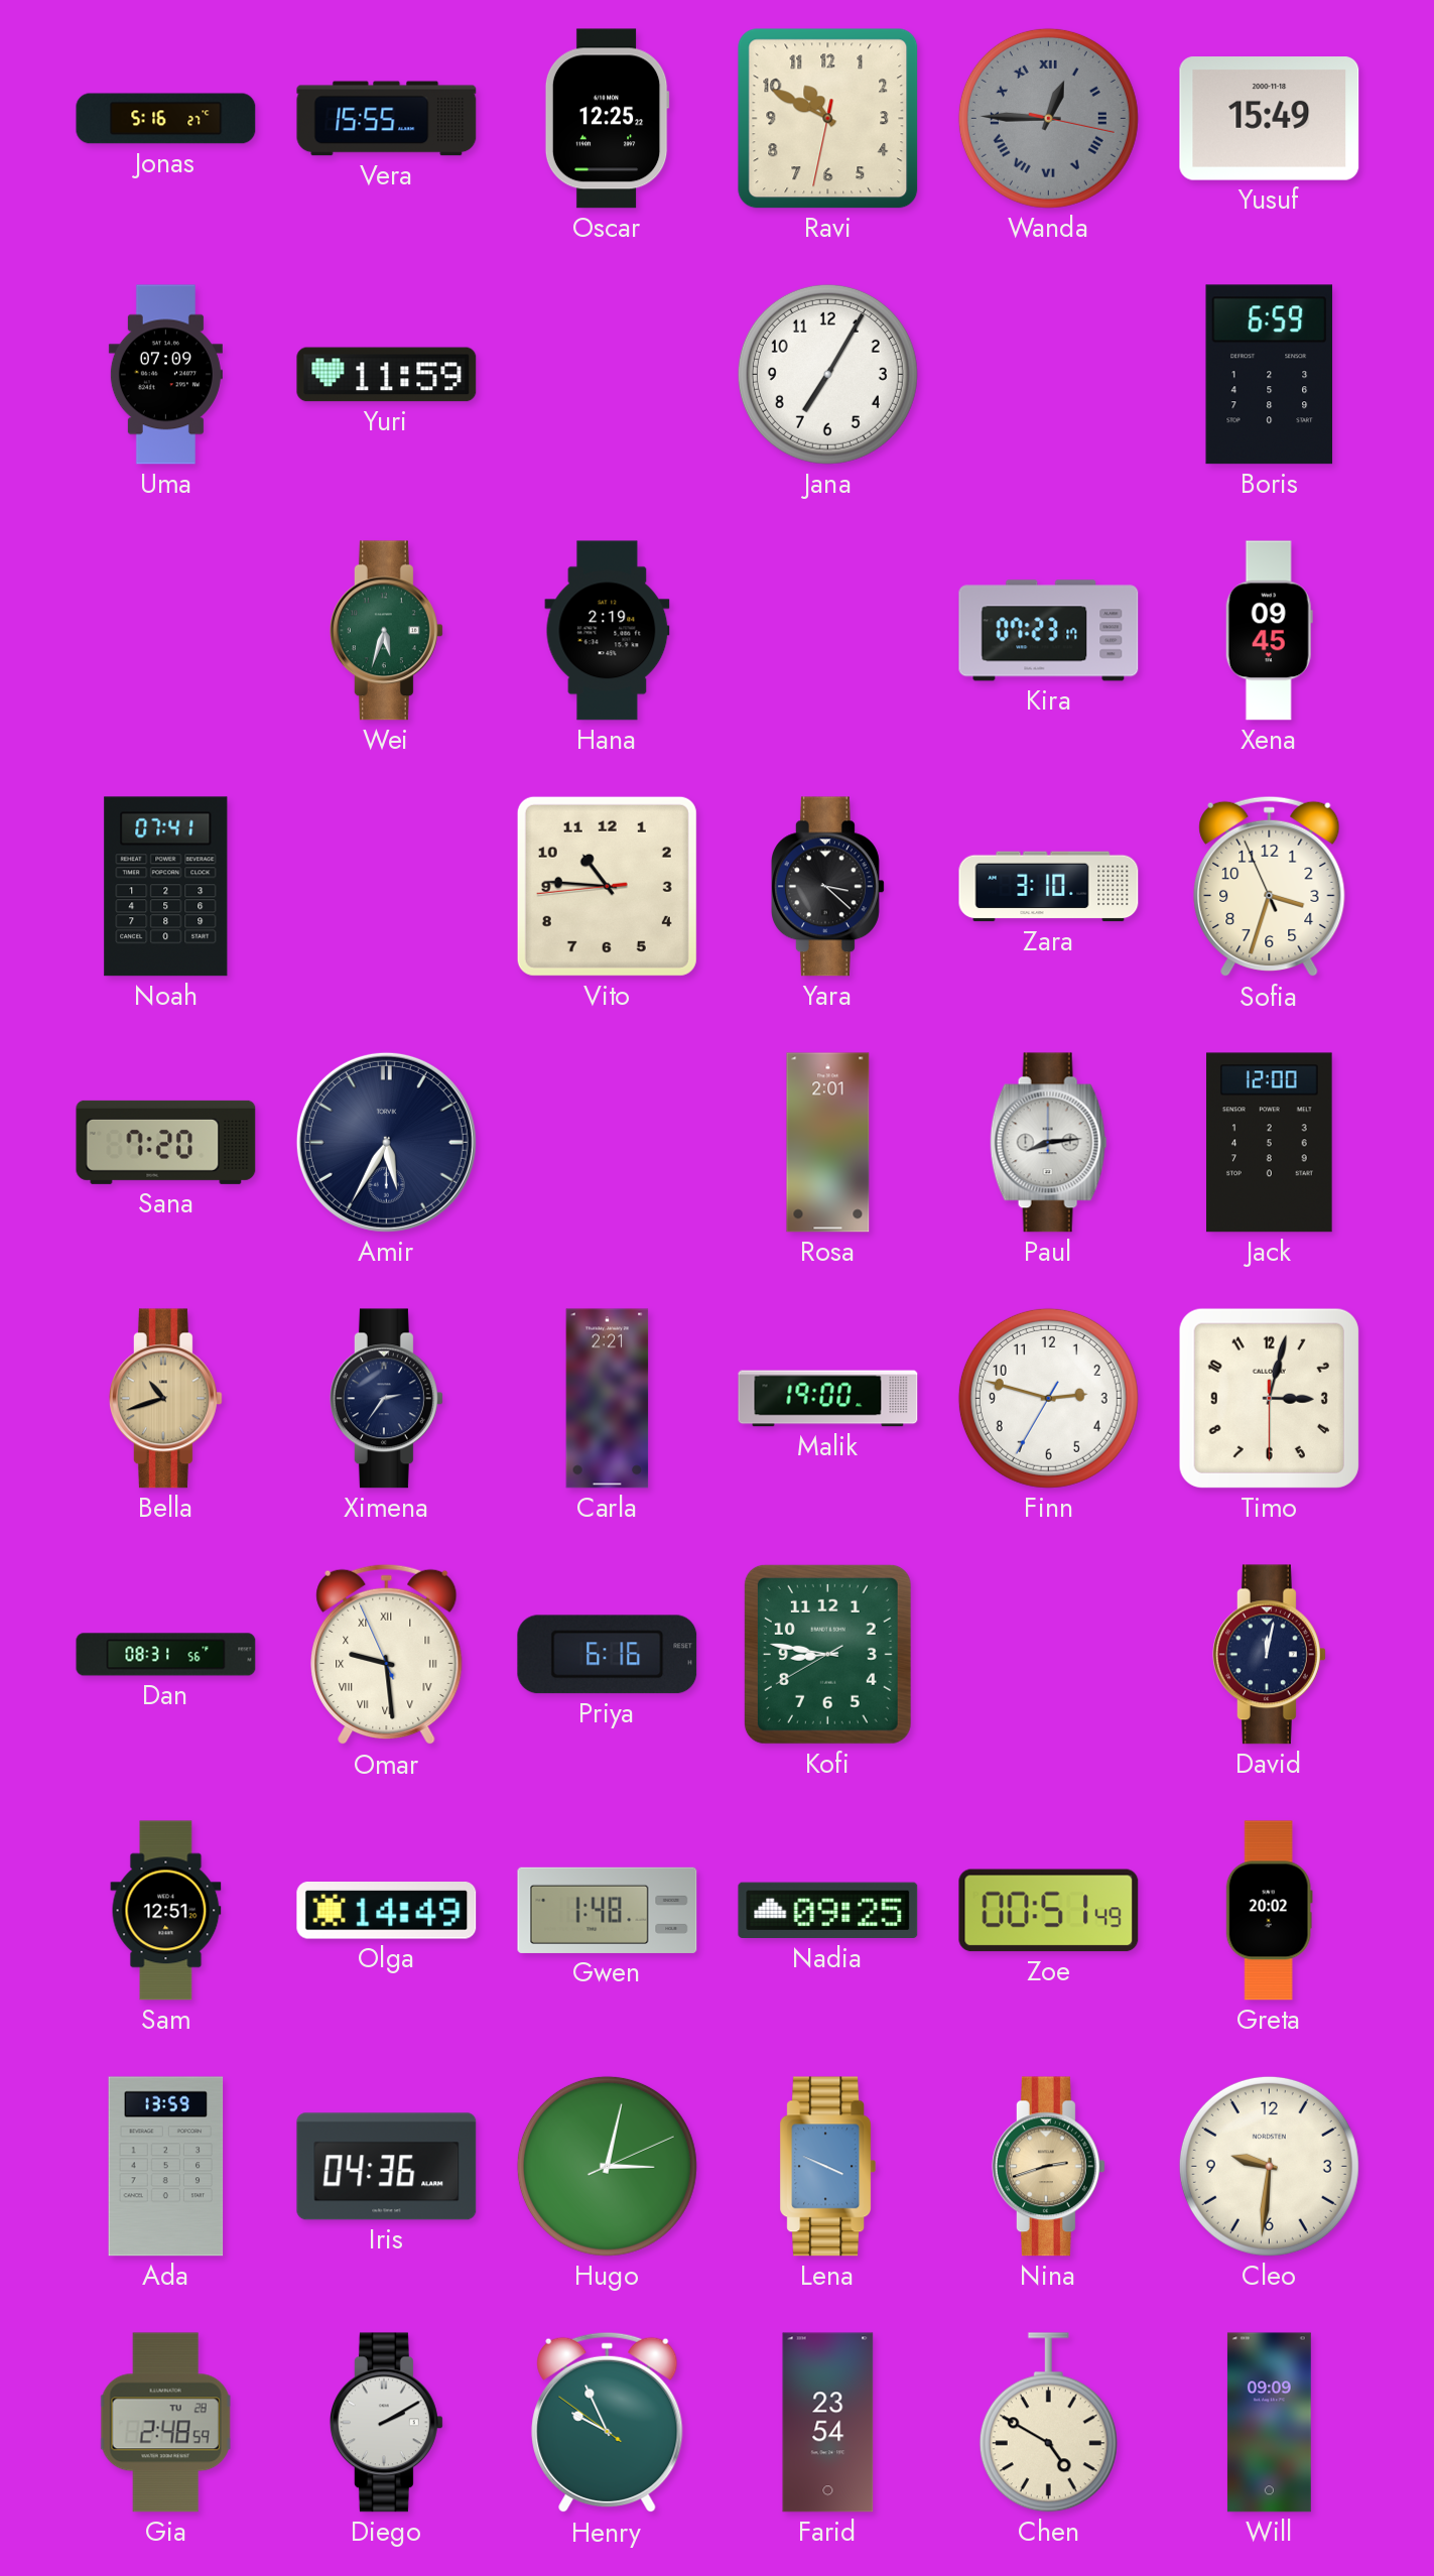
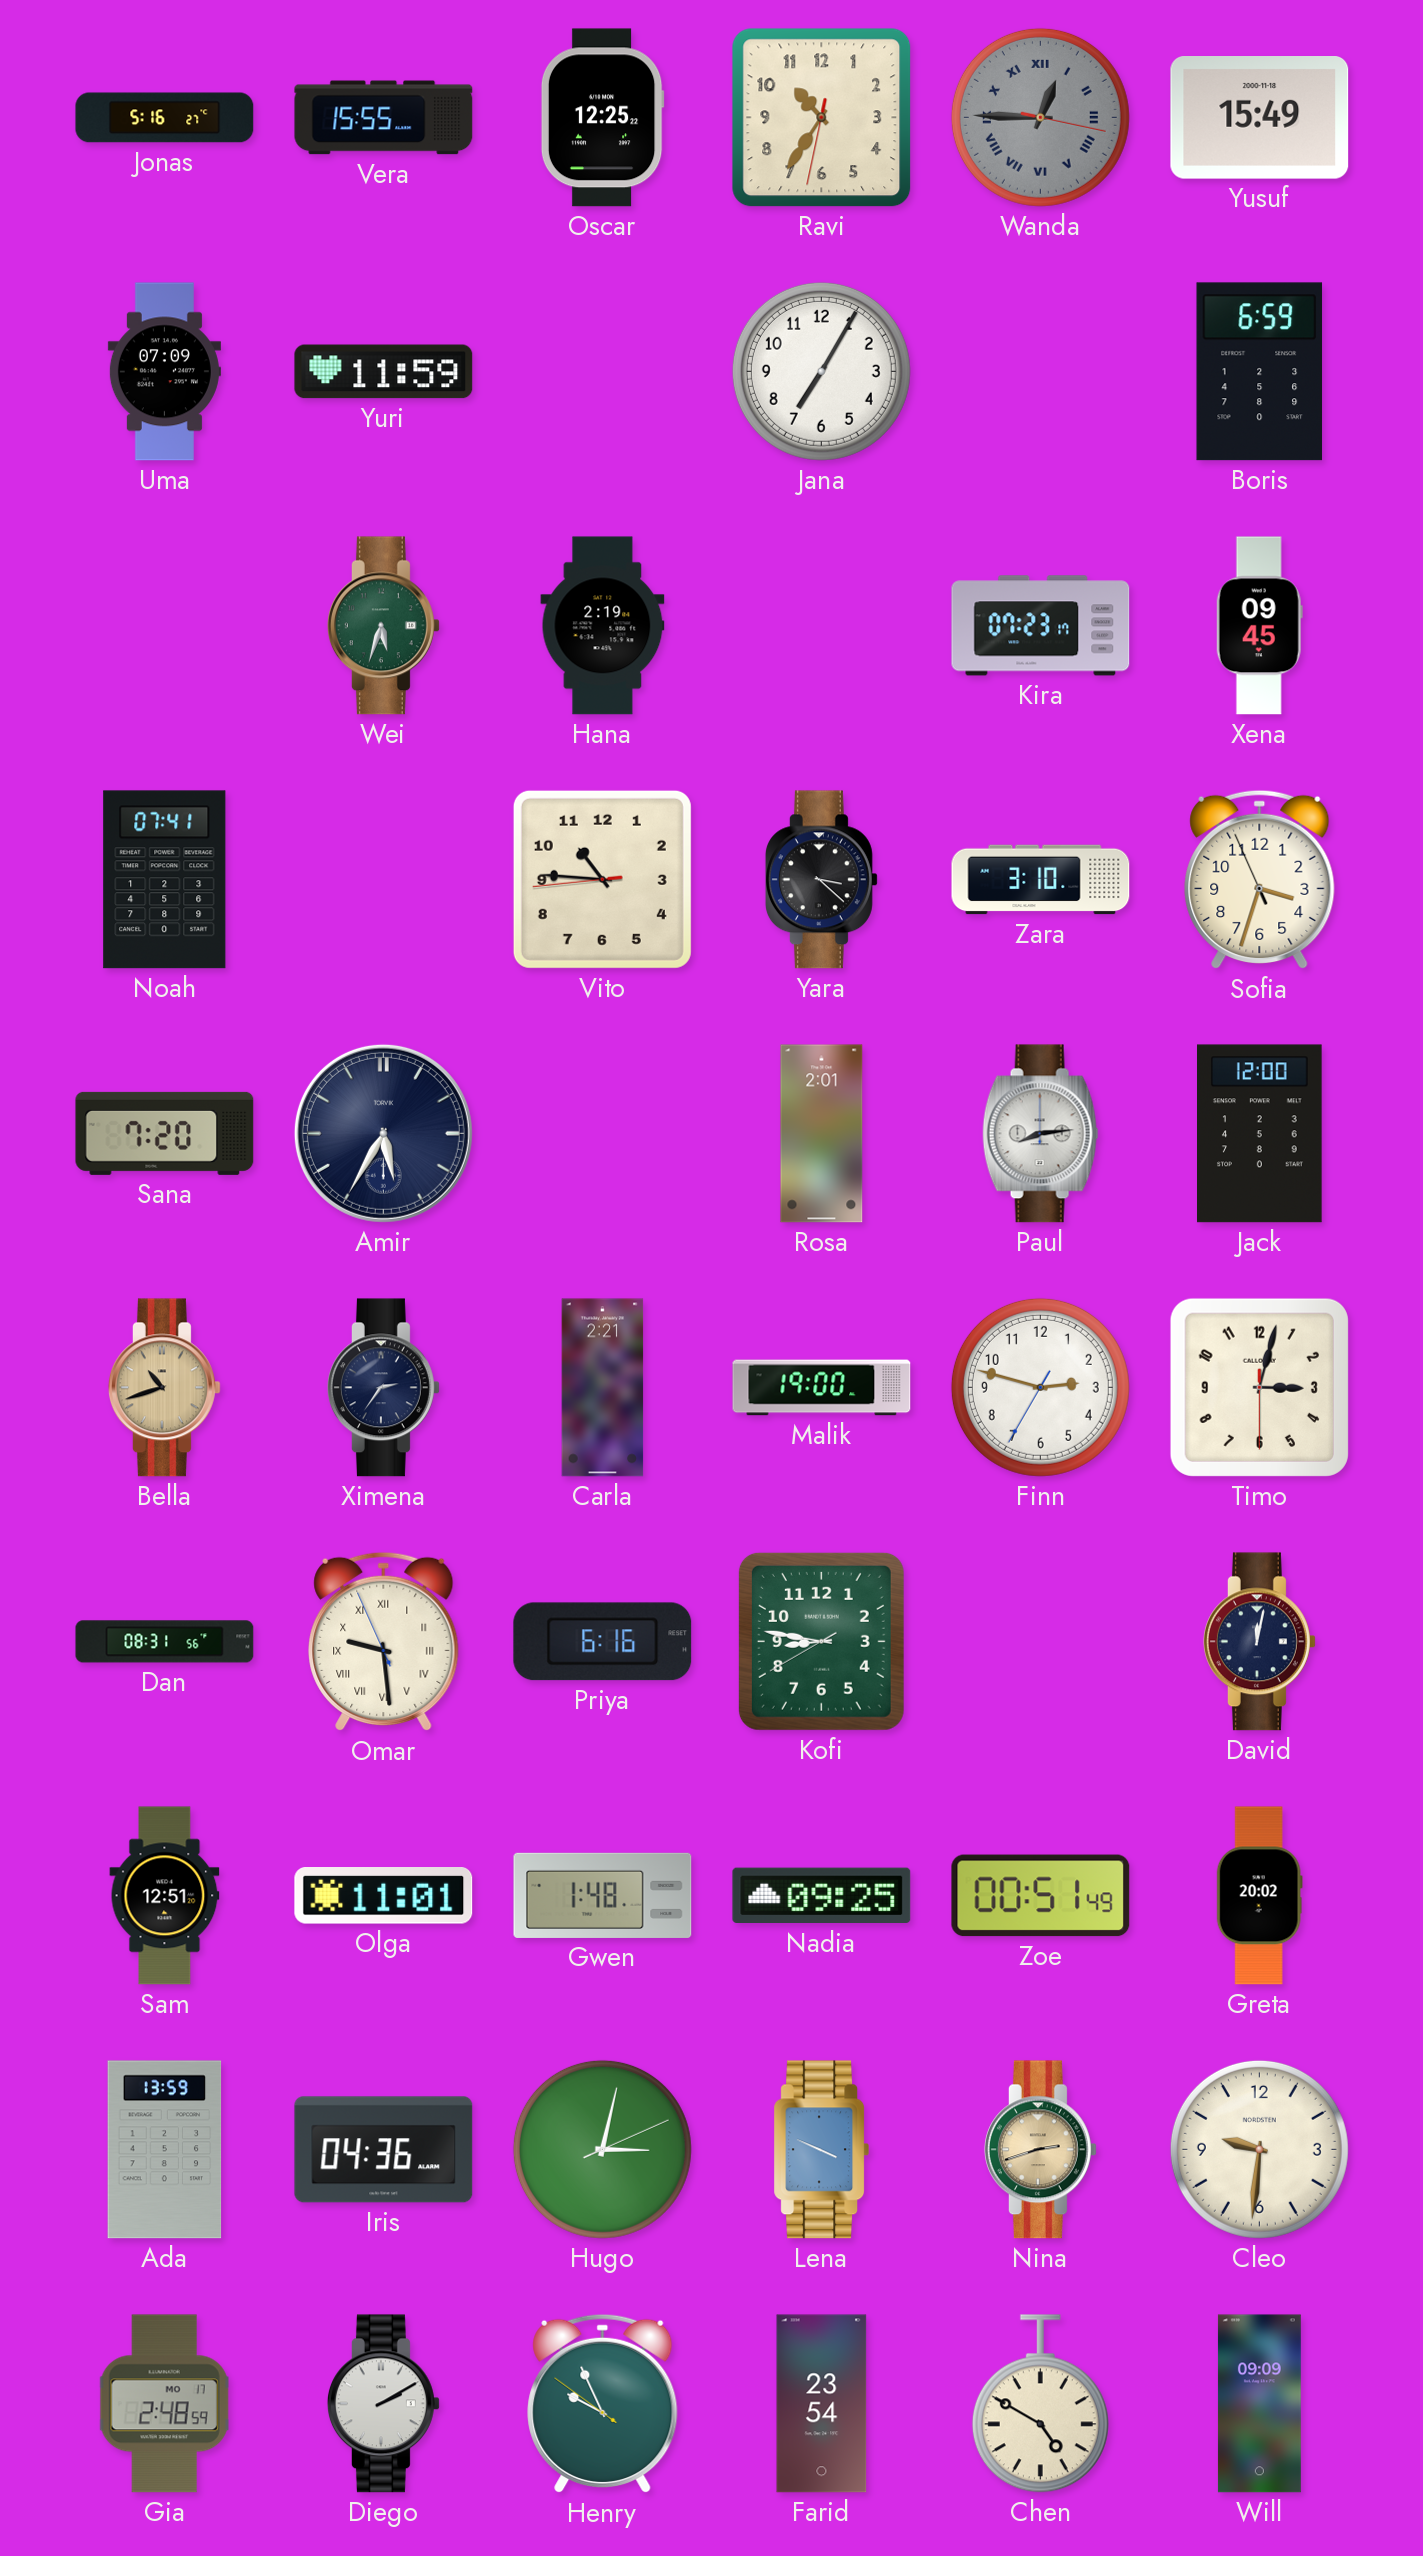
Ravi: 10:49 -> 10:35
Olga: 14:49 -> 11:01
Gia date: TU 28 -> MO 17
